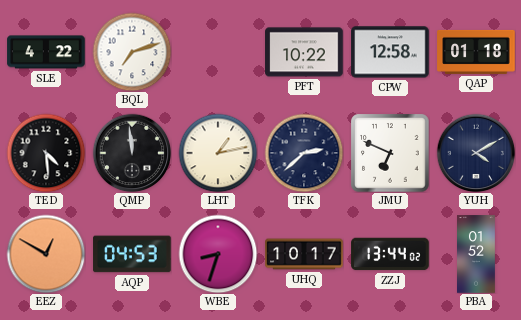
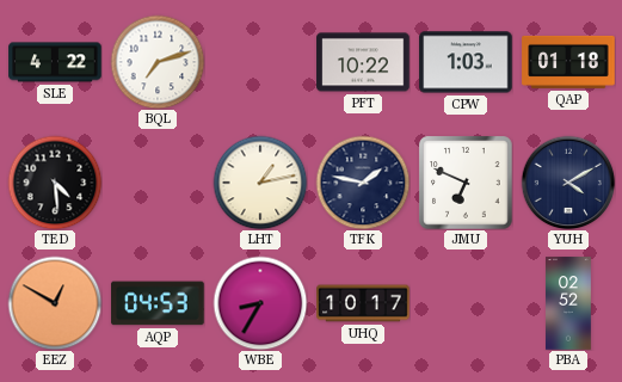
CPW: 12:58 -> 1:03
QMP: 11:59 -> none
TFK: 2:38 -> 1:47
WBE: 8:33 -> 8:35
ZZJ: 13:44 -> none
PBA: 01:52 -> 02:52
